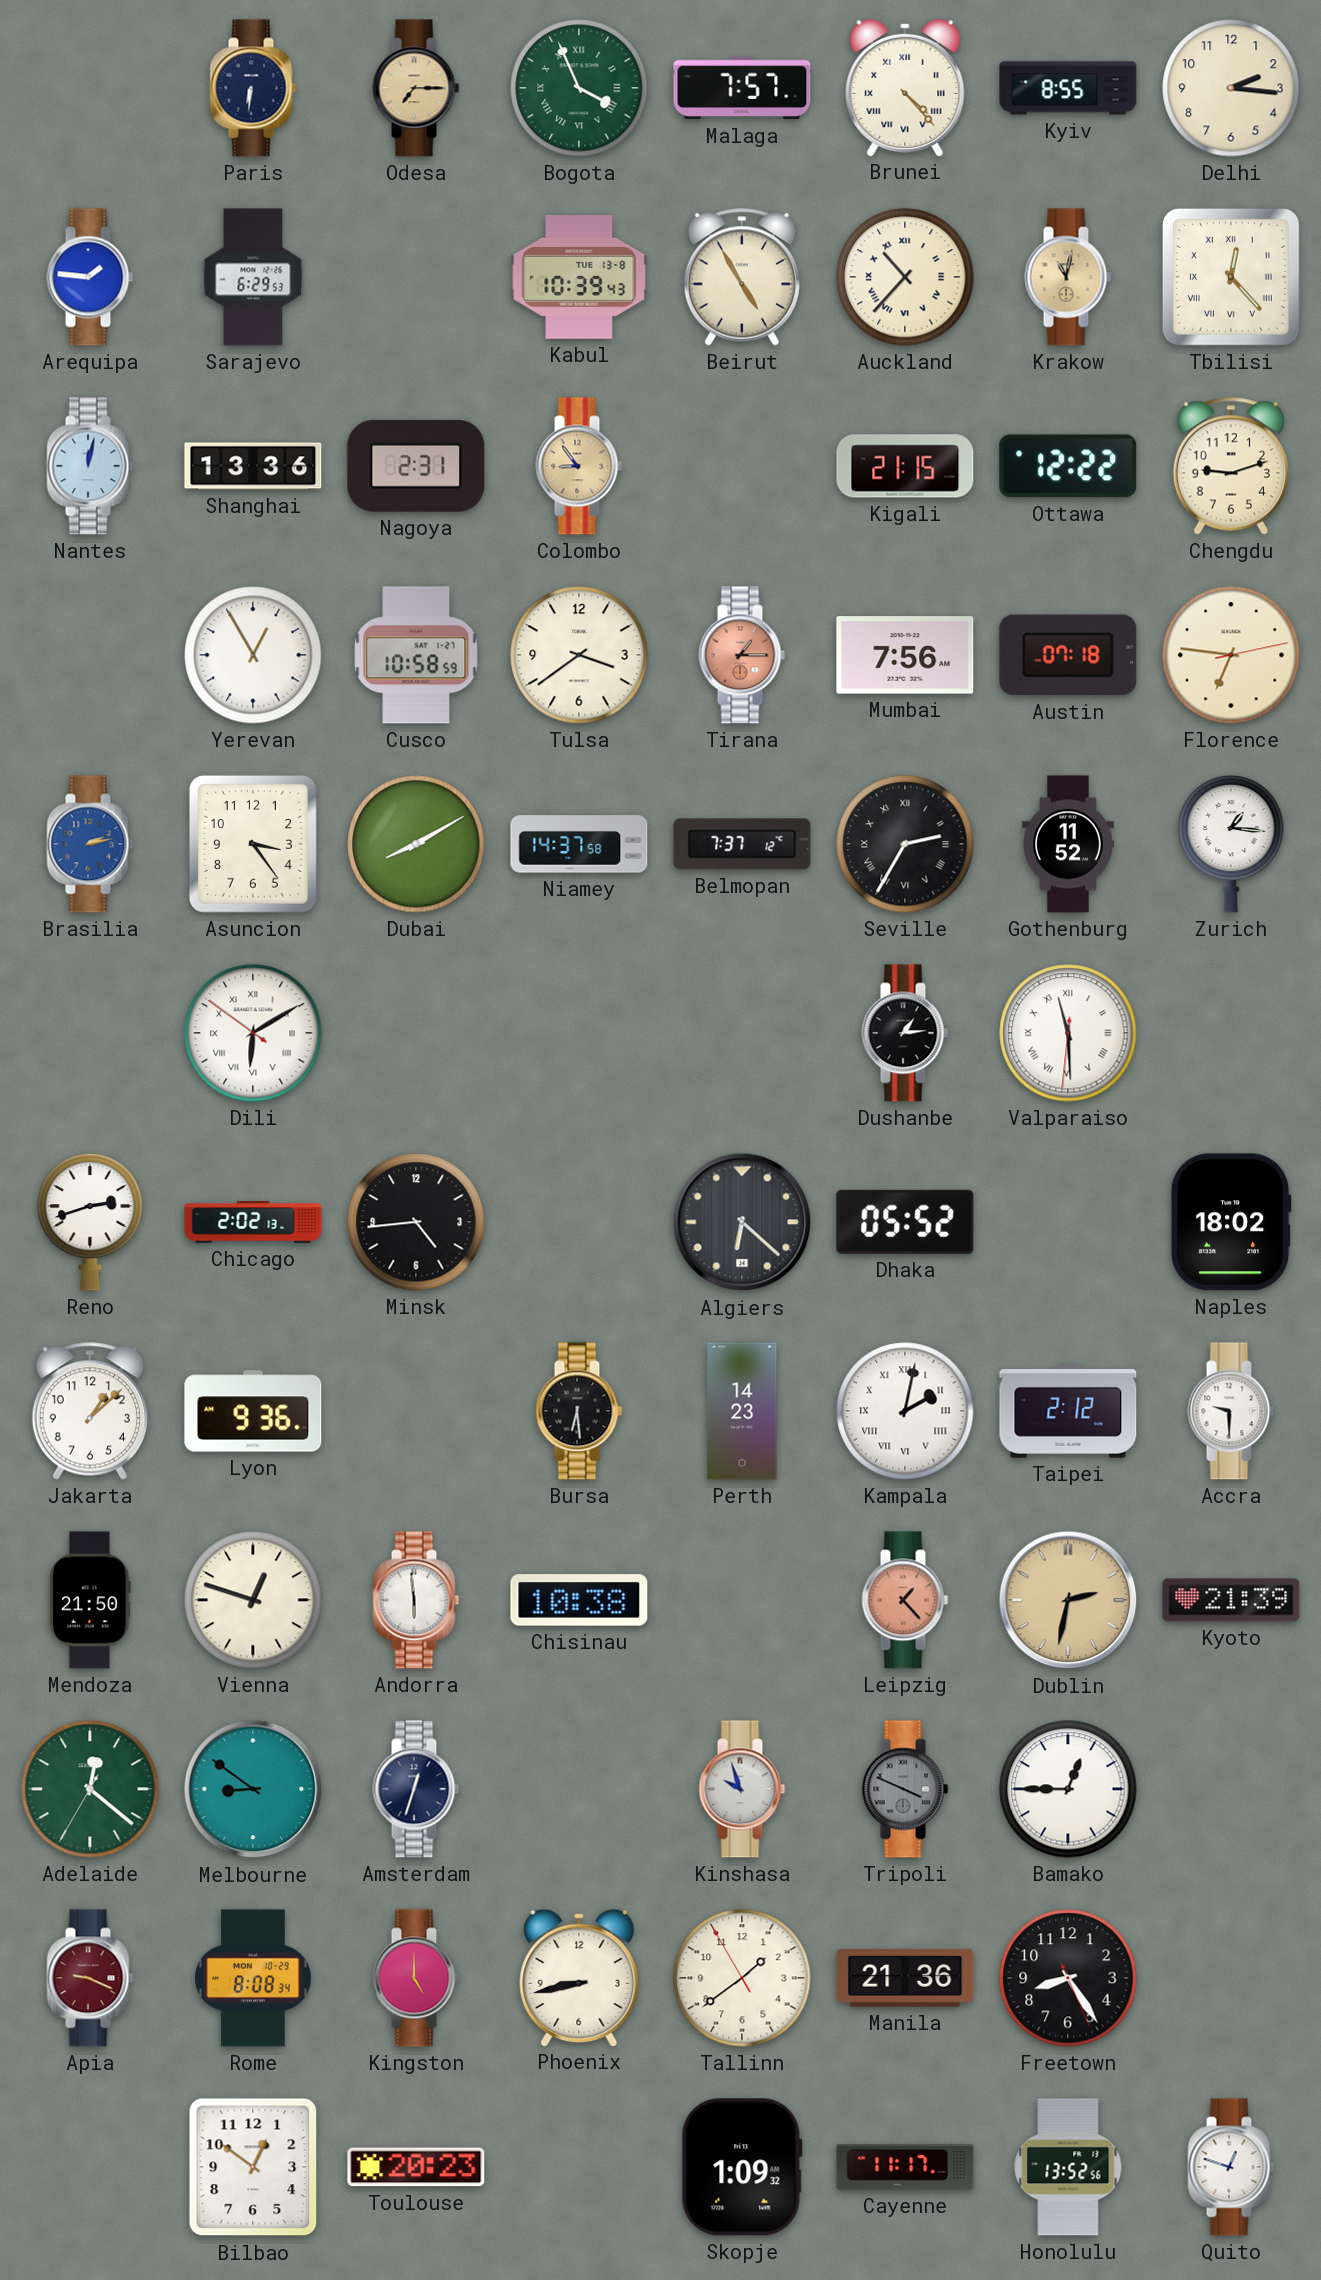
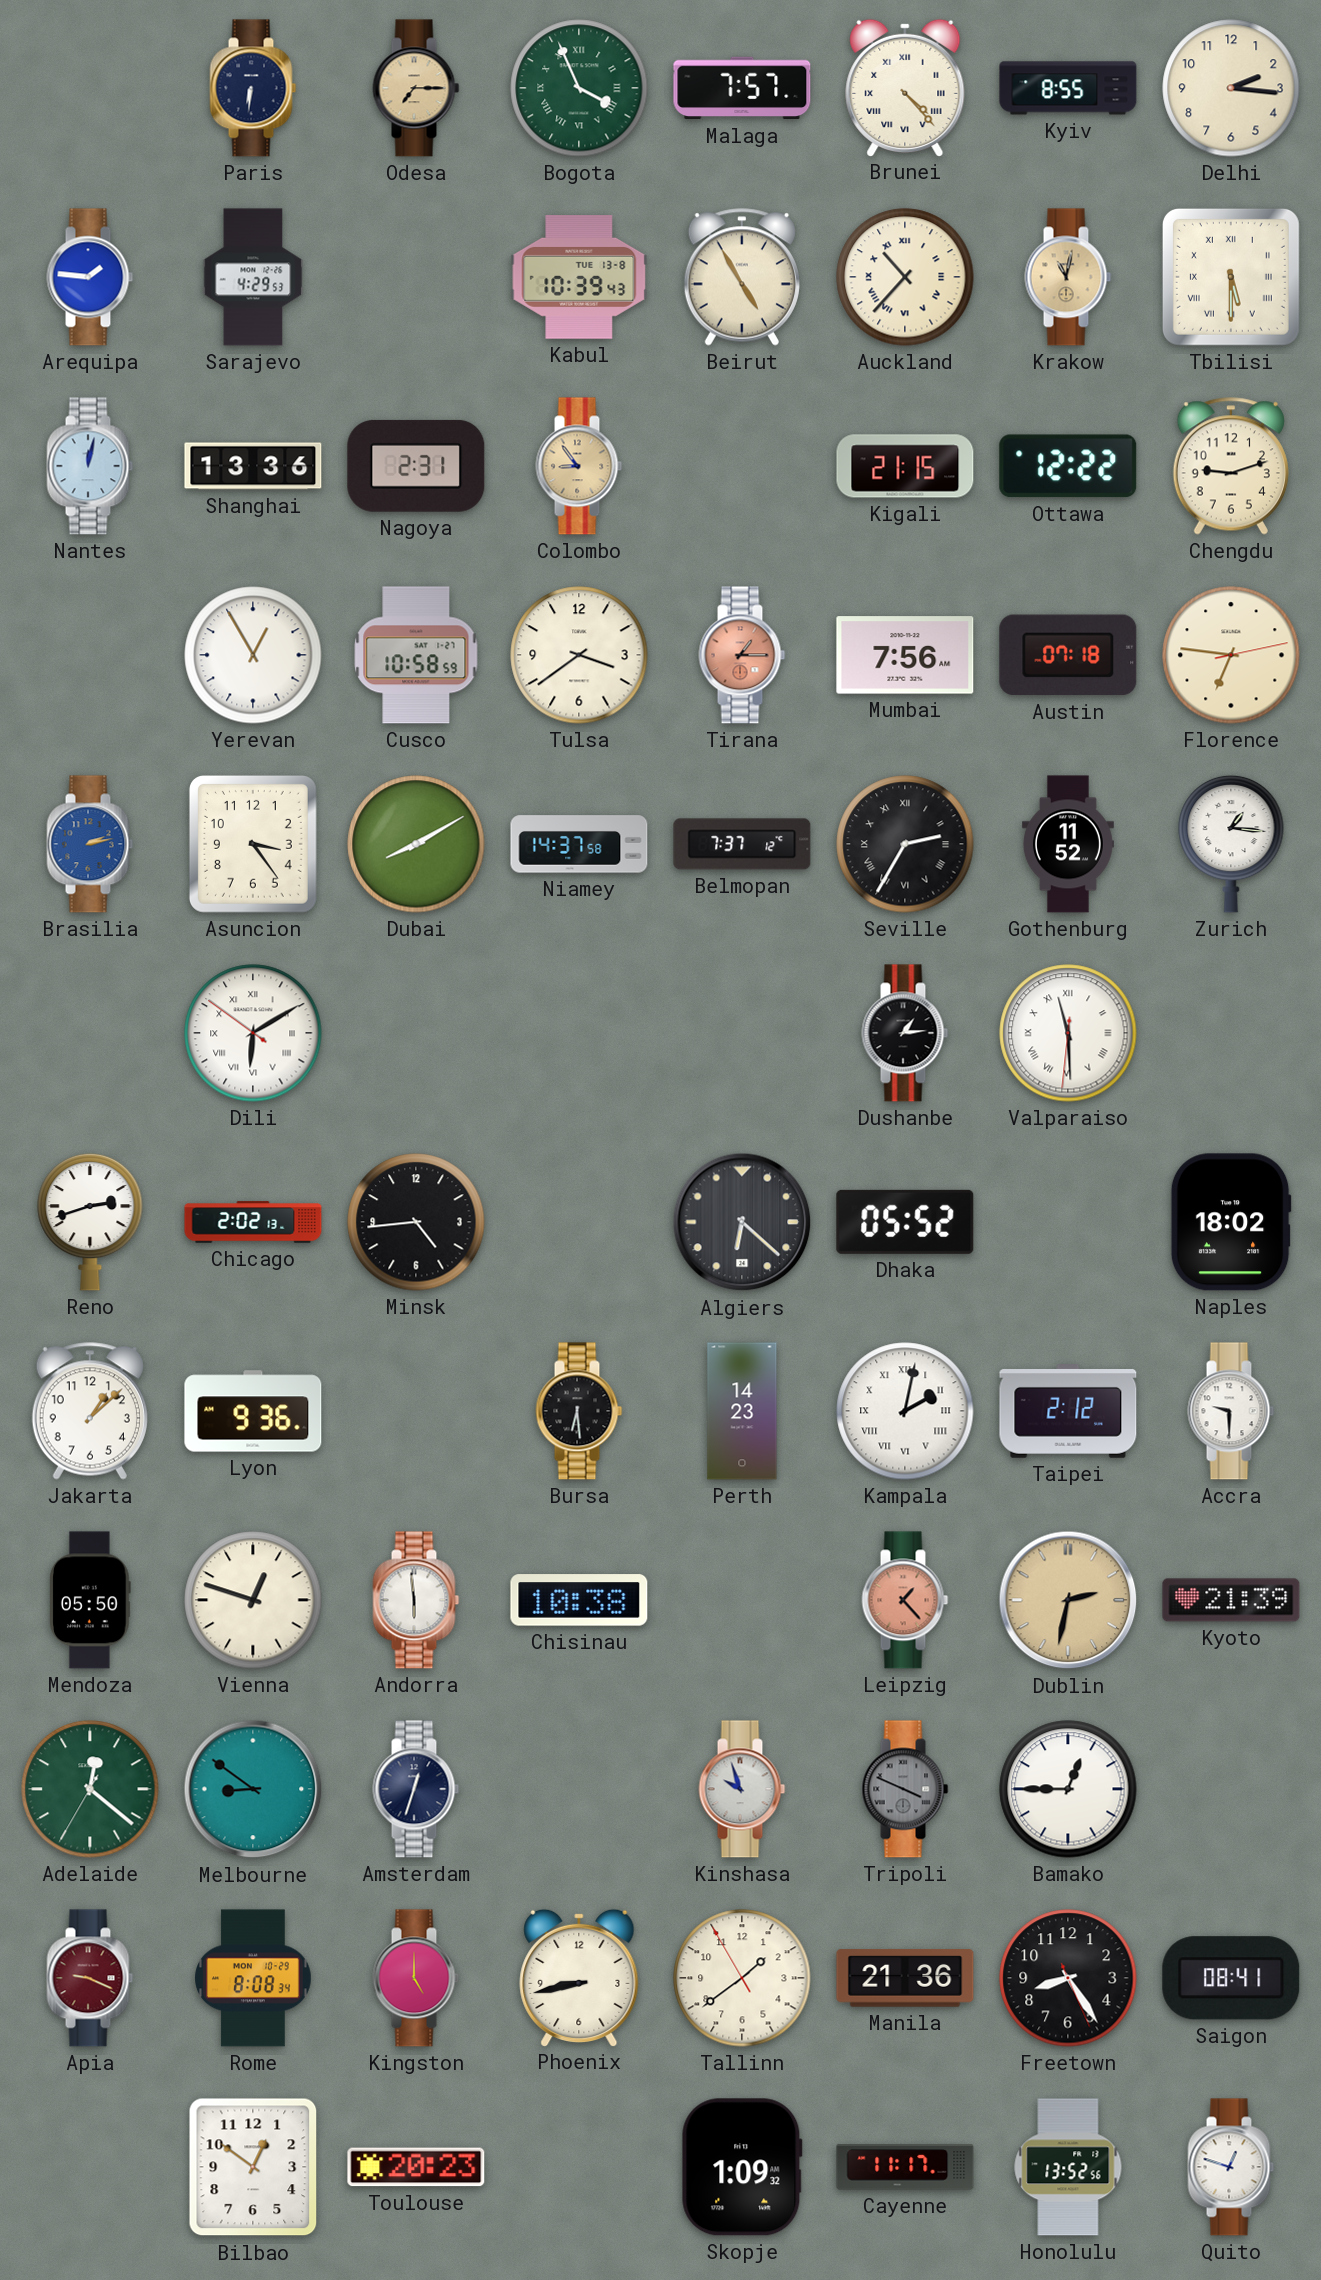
Sarajevo: 6:29 -> 4:29
Tbilisi: 12:23 -> 5:30
Mendoza: 21:50 -> 05:50
Saigon: none -> 08:41
